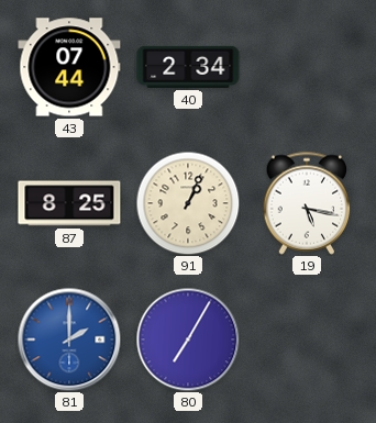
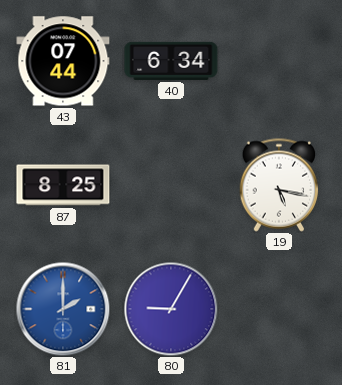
40: 2:34 -> 6:34
91: 1:04 -> none
80: 7:05 -> 9:05
